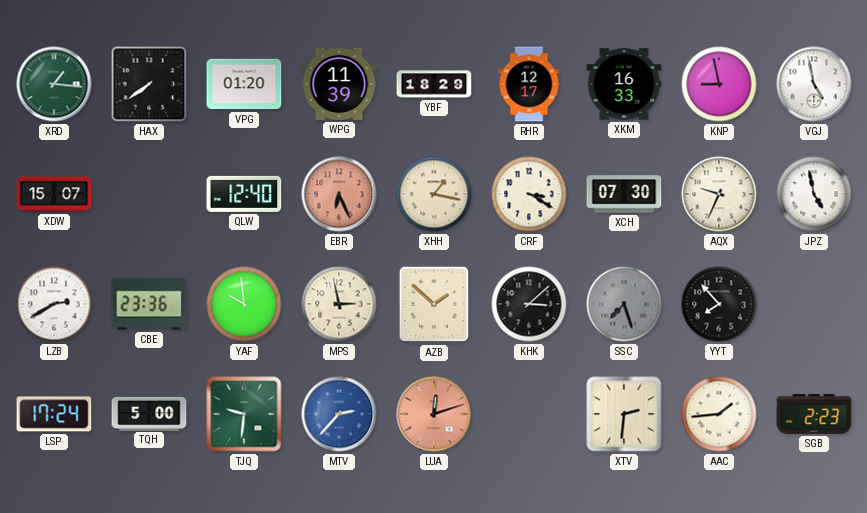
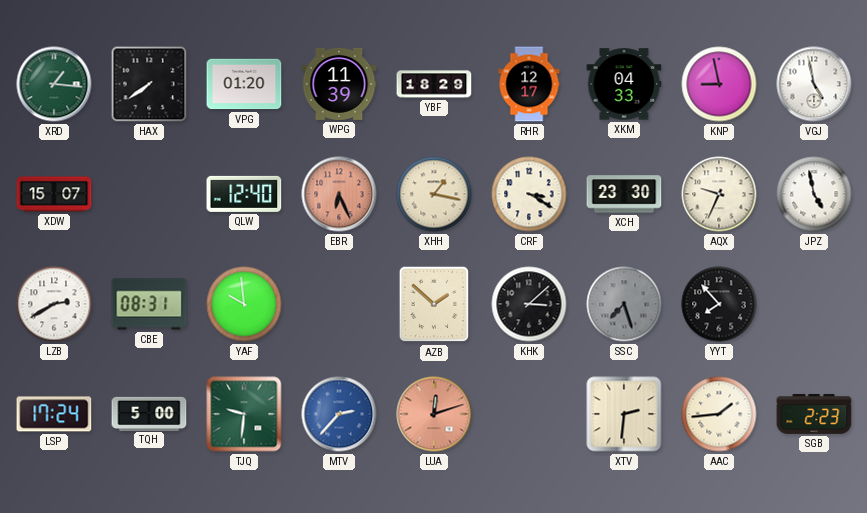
XKM: 16:33 -> 04:33
XCH: 07:30 -> 23:30
CBE: 23:36 -> 08:31
MPS: 2:58 -> none
